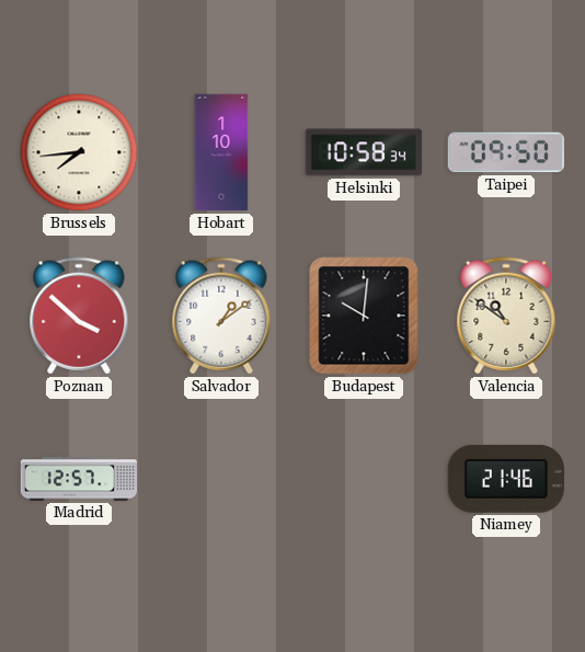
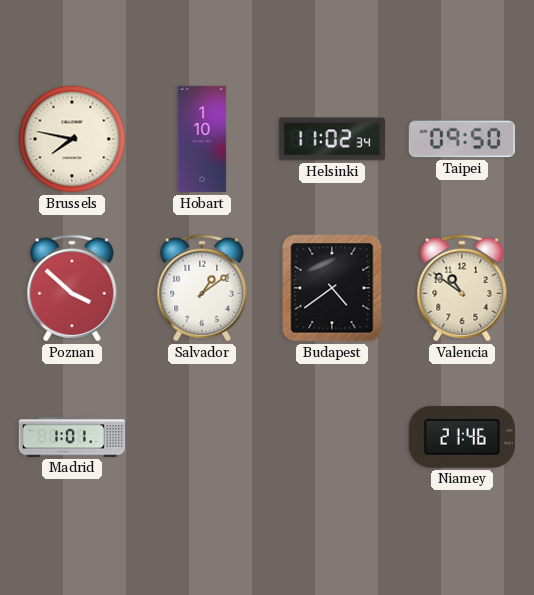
Brussels: 7:44 -> 7:47
Helsinki: 10:58 -> 11:02
Budapest: 10:01 -> 4:39
Madrid: 12:57 -> 1:01
